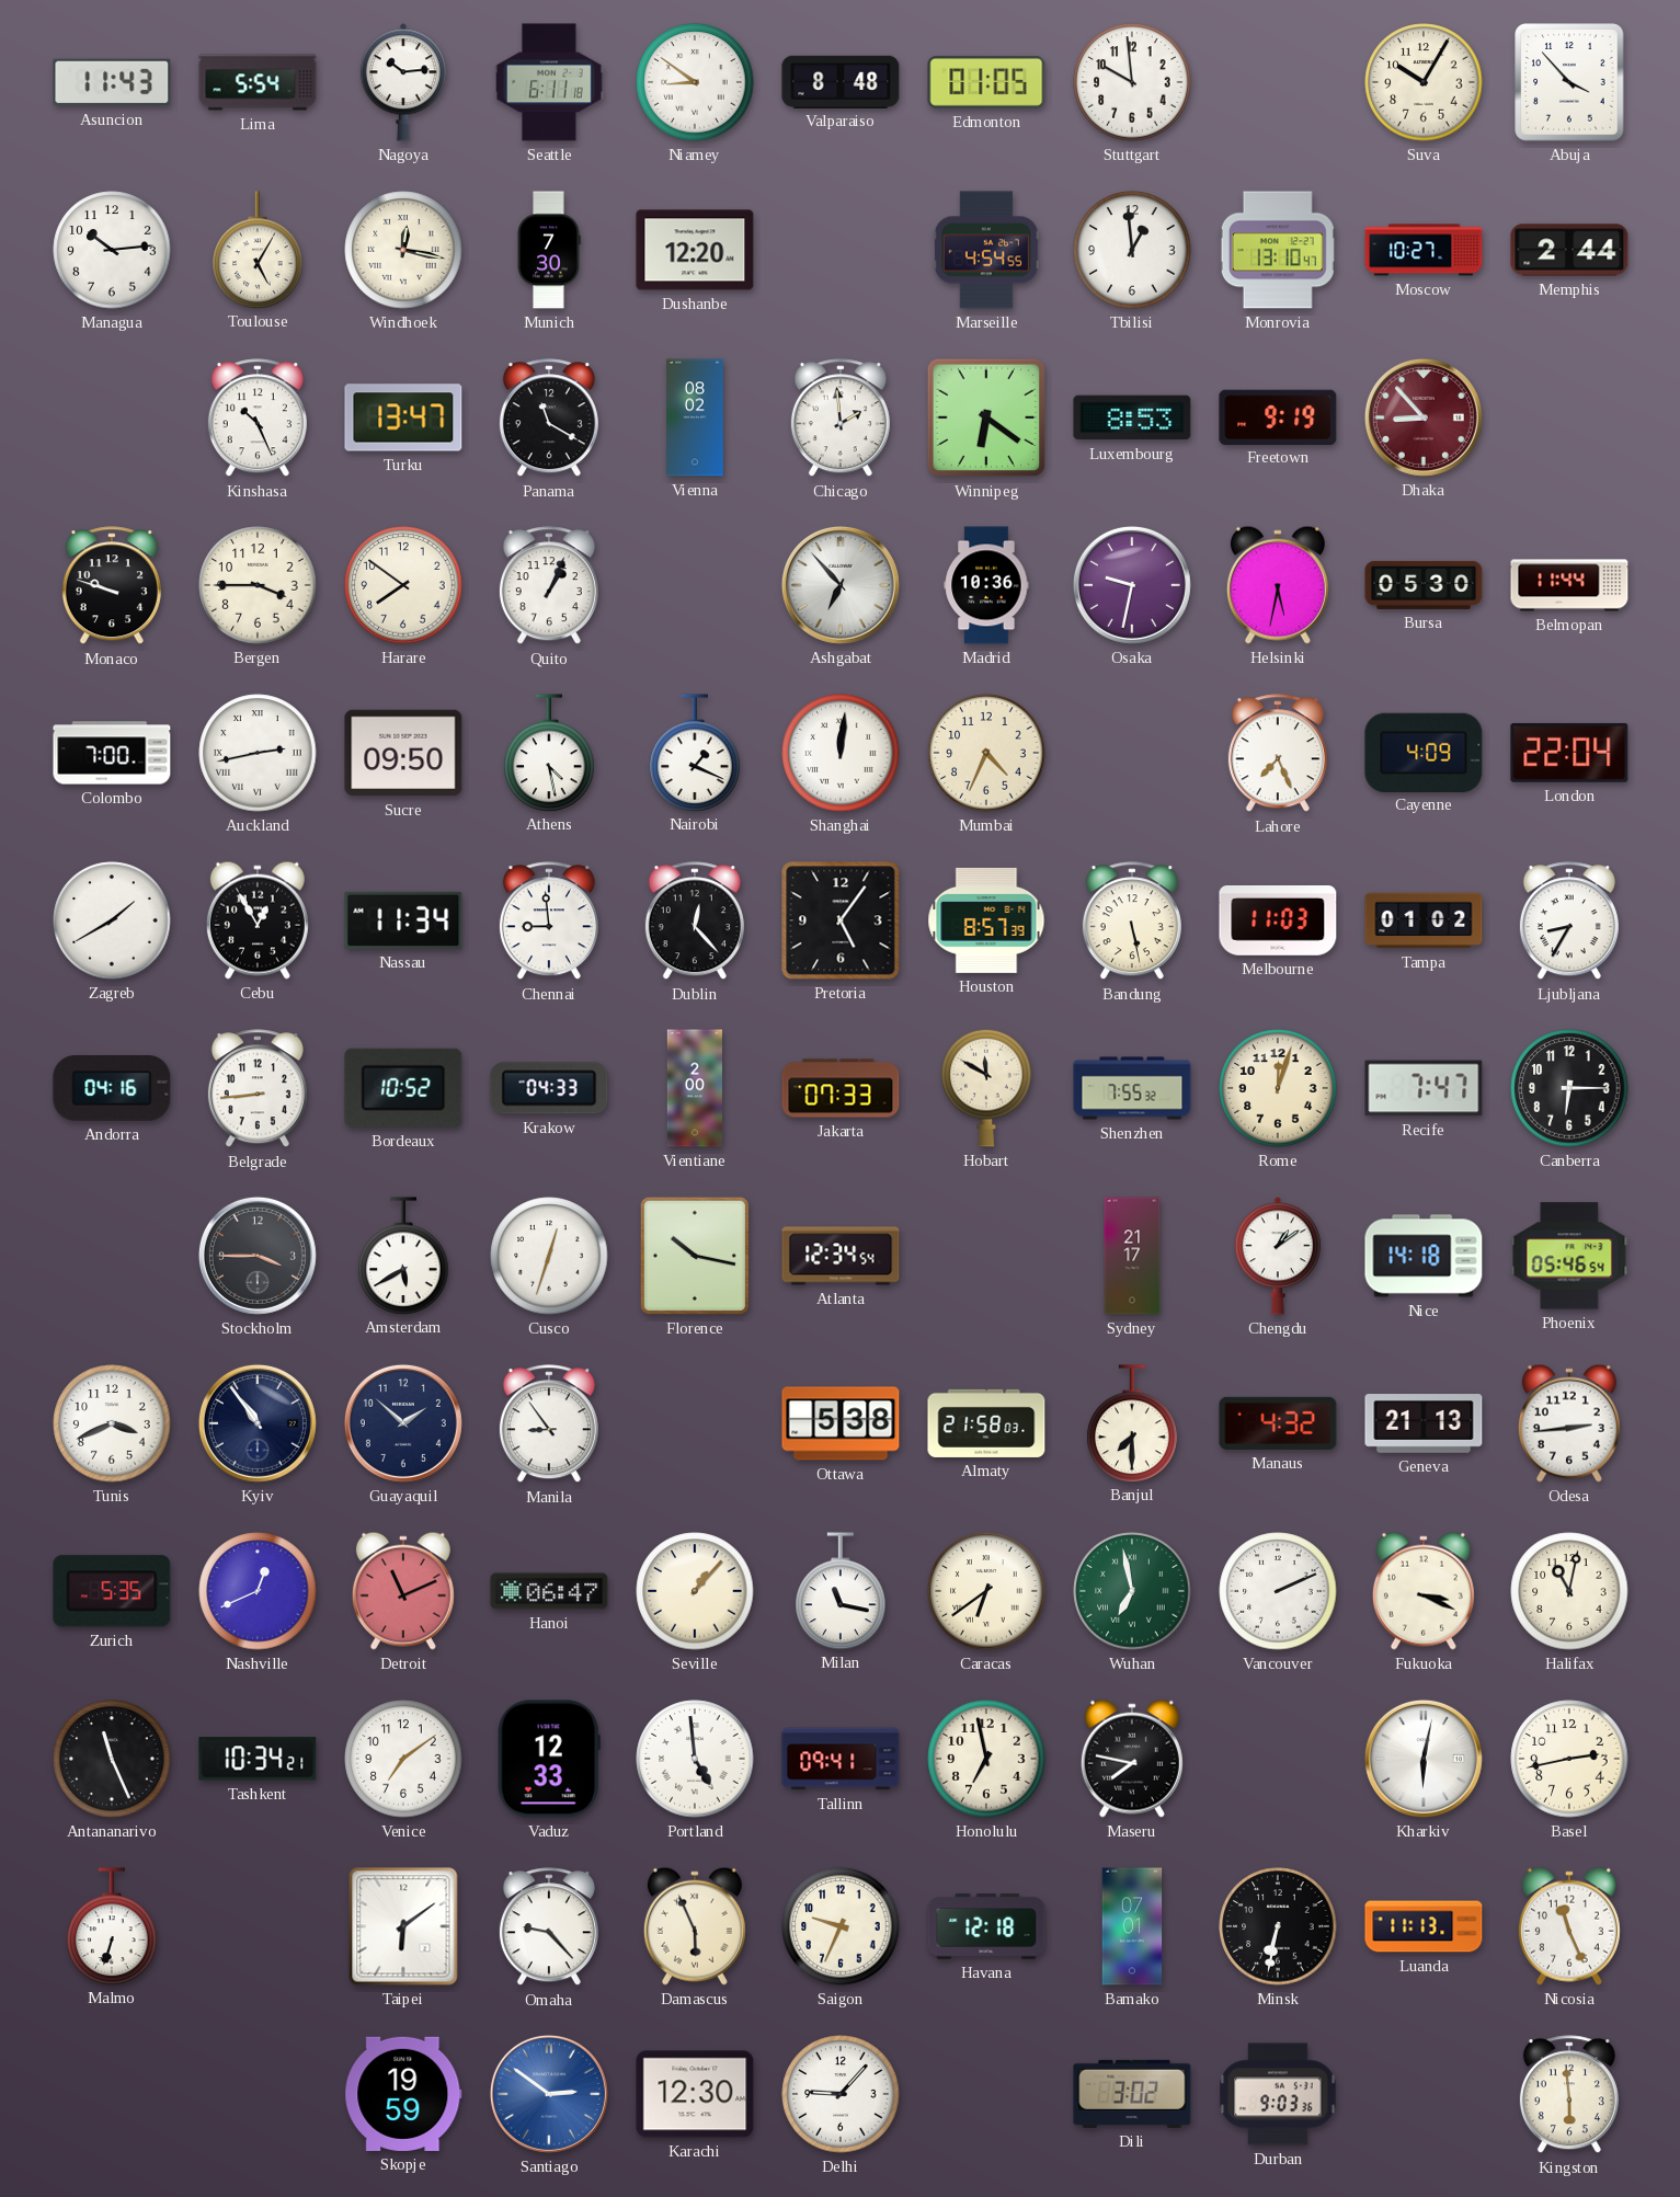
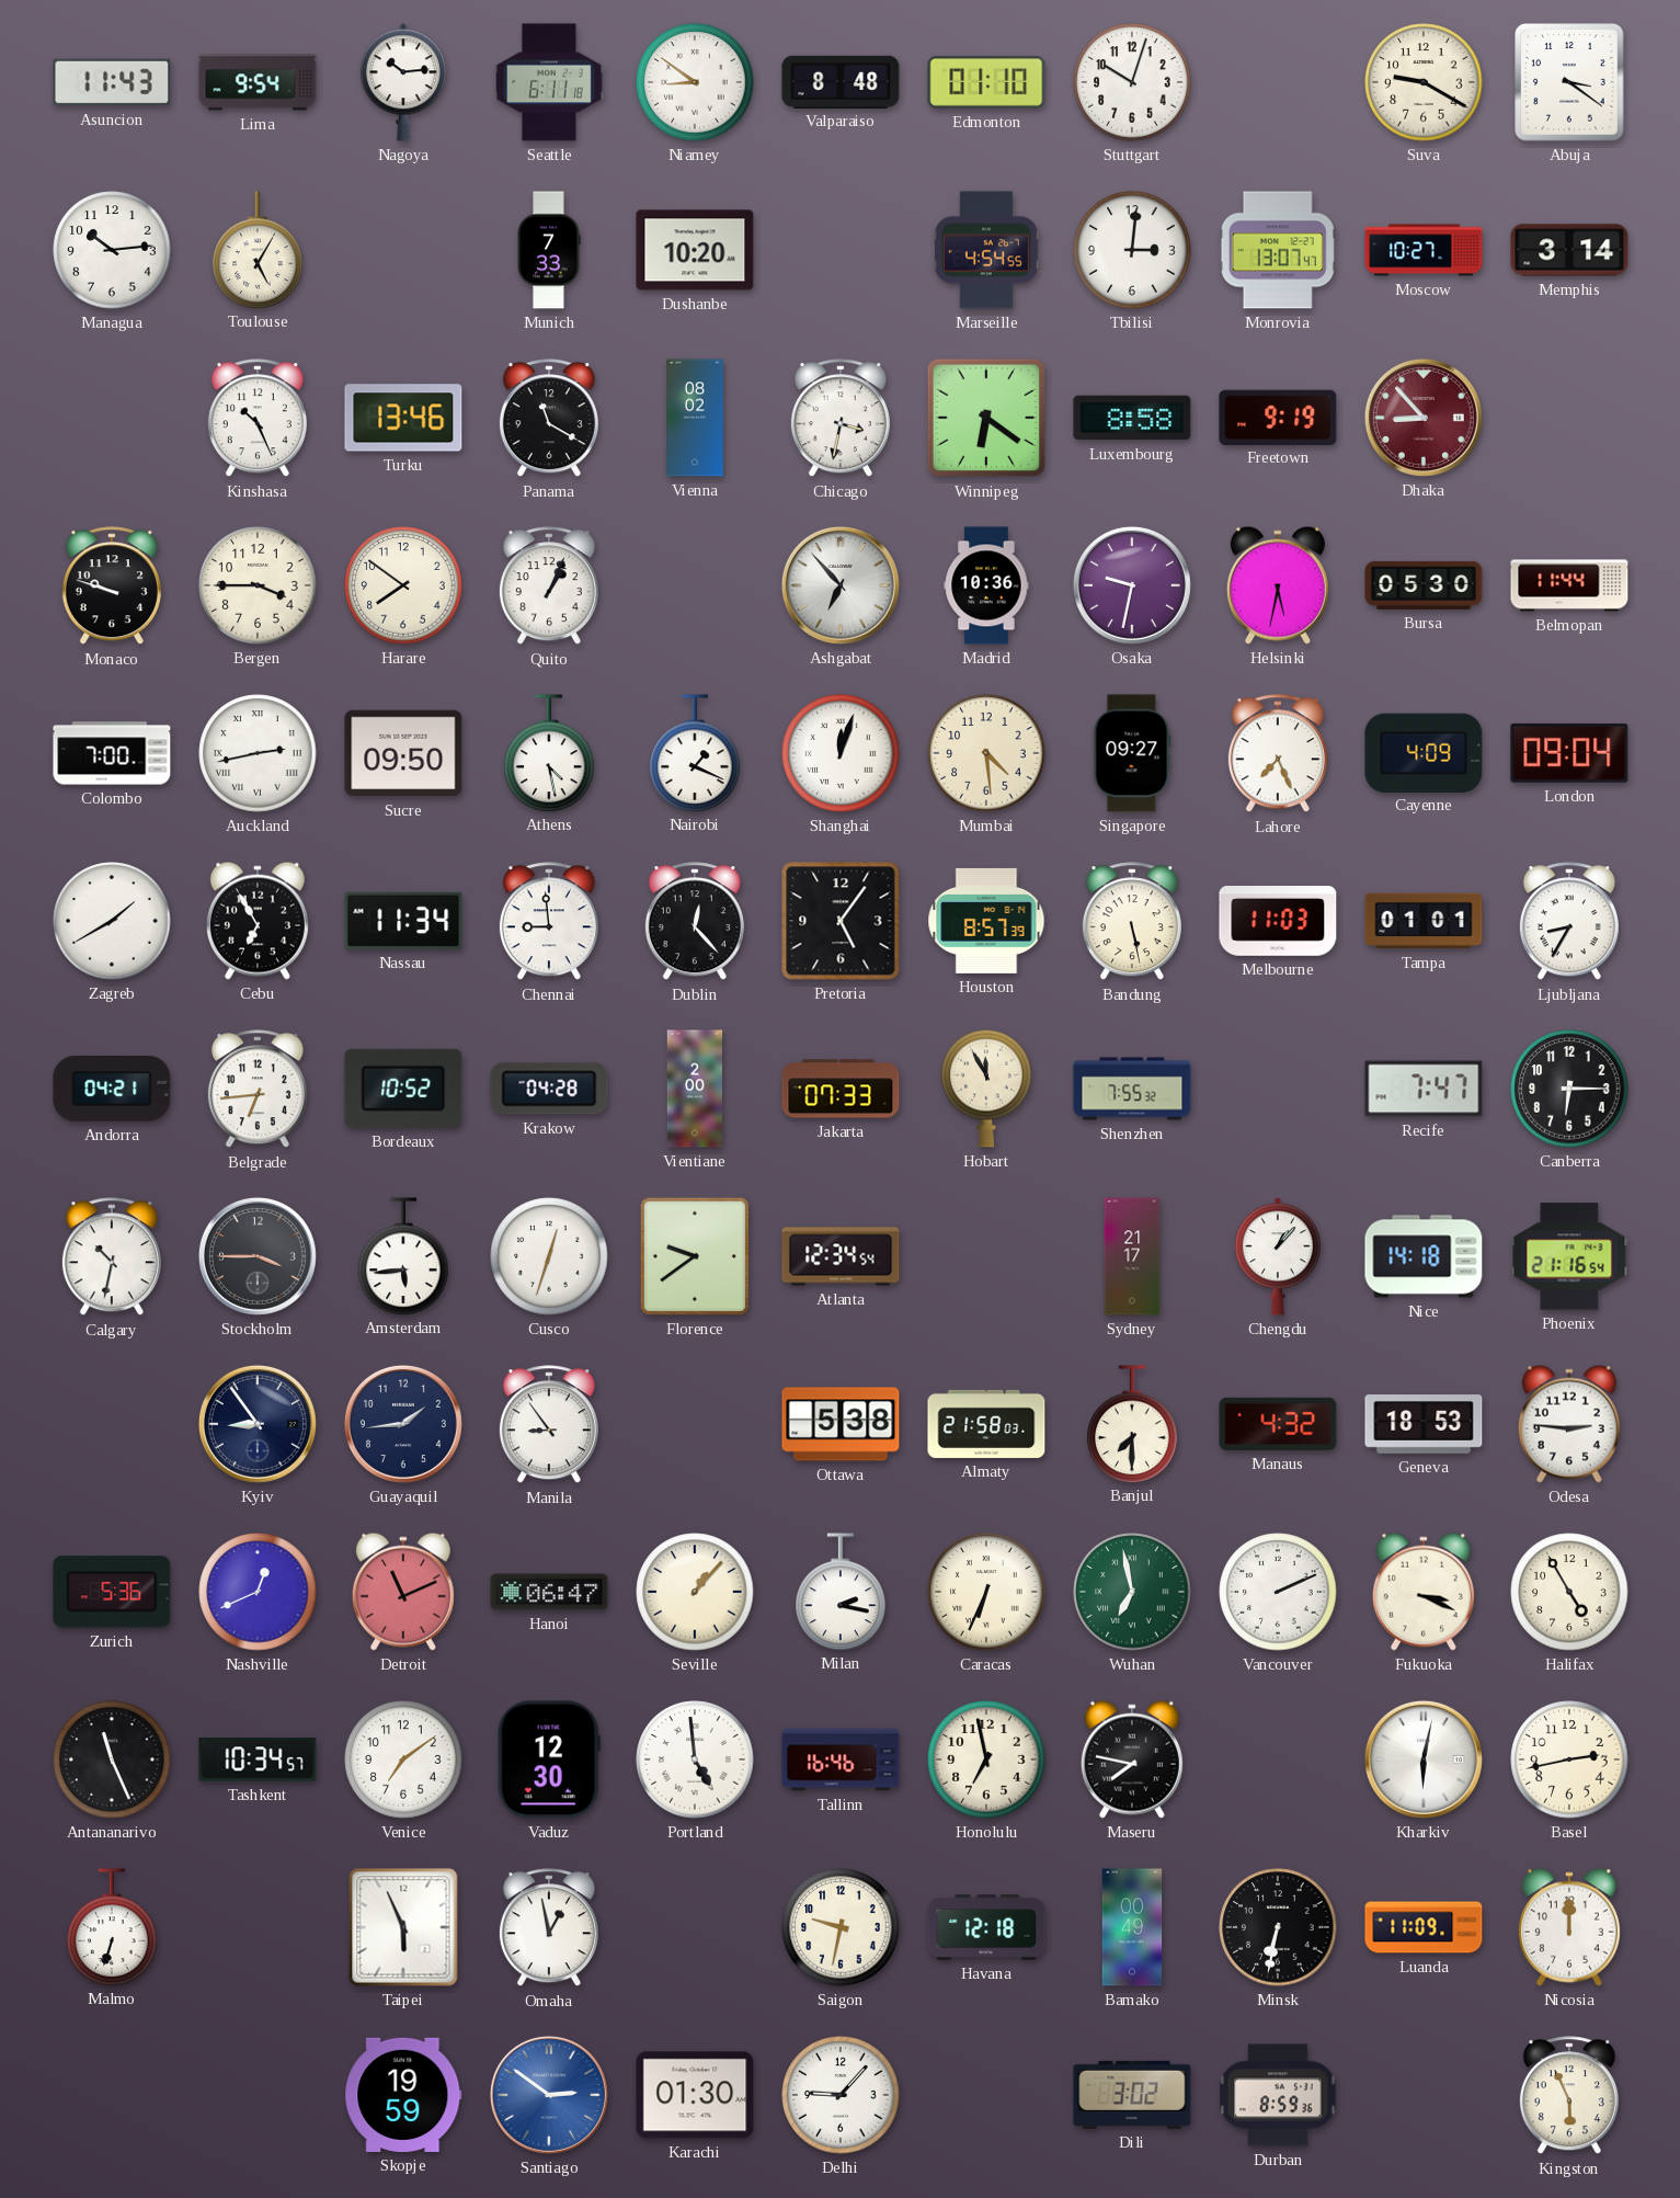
Lima: 5:54 -> 9:54
Edmonton: 01:05 -> 01:10
Stuttgart: 9:59 -> 10:03
Suva: 10:05 -> 9:20
Abuja: 3:53 -> 3:21
Windhoek: 12:17 -> none
Munich: 7:30 -> 7:33
Dushanbe: 12:20 -> 10:20
Tbilisi: 12:59 -> 3:01
Monrovia: 13:10 -> 13:07
Memphis: 2:44 -> 3:14
Turku: 13:47 -> 13:46
Chicago: 1:59 -> 3:32
Luxembourg: 8:53 -> 8:58
Shanghai: 12:01 -> 12:03
Mumbai: 4:34 -> 4:29
Singapore: none -> 09:27
London: 22:04 -> 09:04
Cebu: 12:55 -> 6:55
Tampa: 01:02 -> 01:01
Andorra: 04:16 -> 04:21
Belgrade: 8:44 -> 6:44
Krakow: 04:33 -> 04:28
Hobart: 11:50 -> 11:55
Rome: 12:03 -> none
Calgary: none -> 10:32
Amsterdam: 5:40 -> 5:44
Florence: 10:17 -> 9:39
Chengdu: 1:09 -> 1:07
Phoenix: 05:46 -> 21:16
Tunis: 3:41 -> none
Kyiv: 10:54 -> 8:54
Guayaquil: 1:52 -> 1:44
Geneva: 21:13 -> 18:53
Odesa: 2:44 -> 2:46
Zurich: 5:35 -> 5:36
Milan: 11:17 -> 2:17
Caracas: 6:39 -> 6:34
Halifax: 11:02 -> 4:55
Tashkent: 10:34:21 -> 10:34:57
Vaduz: 12:33 -> 12:30
Tallinn: 09:41 -> 16:46
Taipei: 6:09 -> 5:56
Omaha: 9:23 -> 12:58
Damascus: 5:56 -> none
Saigon: 9:34 -> 9:32
Bamako: 07:01 -> 00:49
Luanda: 11:13 -> 11:09
Nicosia: 11:26 -> 12:00
Karachi: 12:30 -> 01:30
Durban: 9:03 -> 8:59
Kingston: 5:59 -> 5:56
